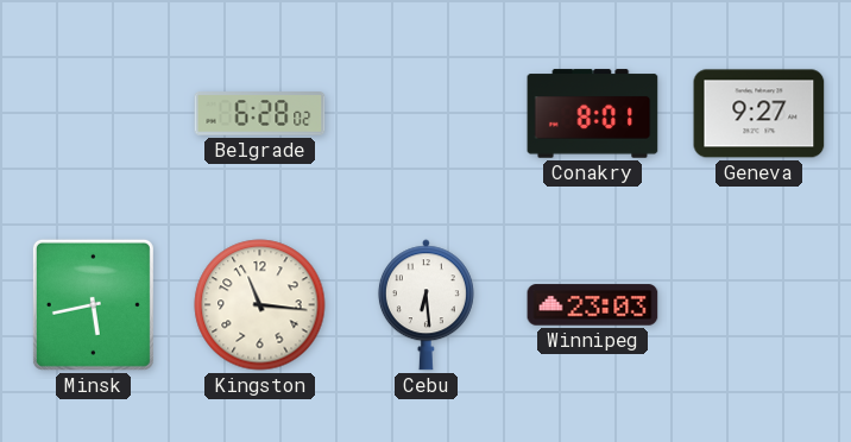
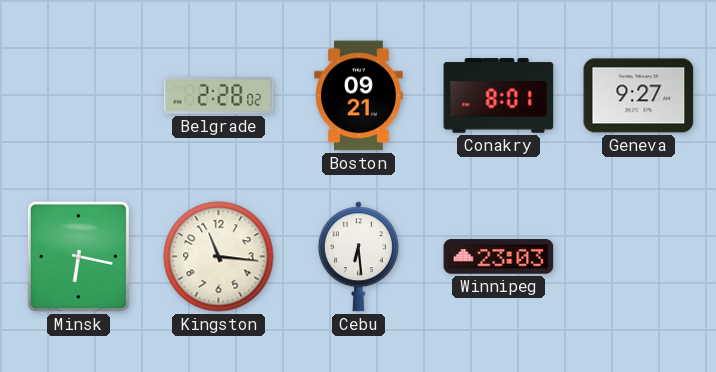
Belgrade: 6:28 -> 2:28
Boston: none -> 09:21
Minsk: 5:43 -> 6:17
